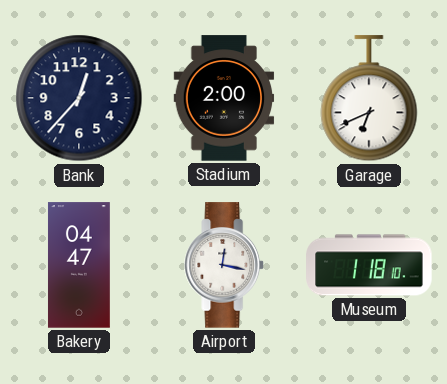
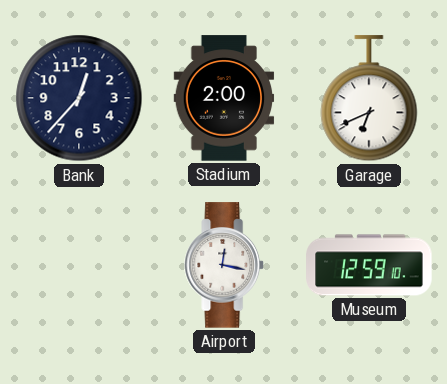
Bakery: 04:47 -> none
Museum: 1:18 -> 12:59
